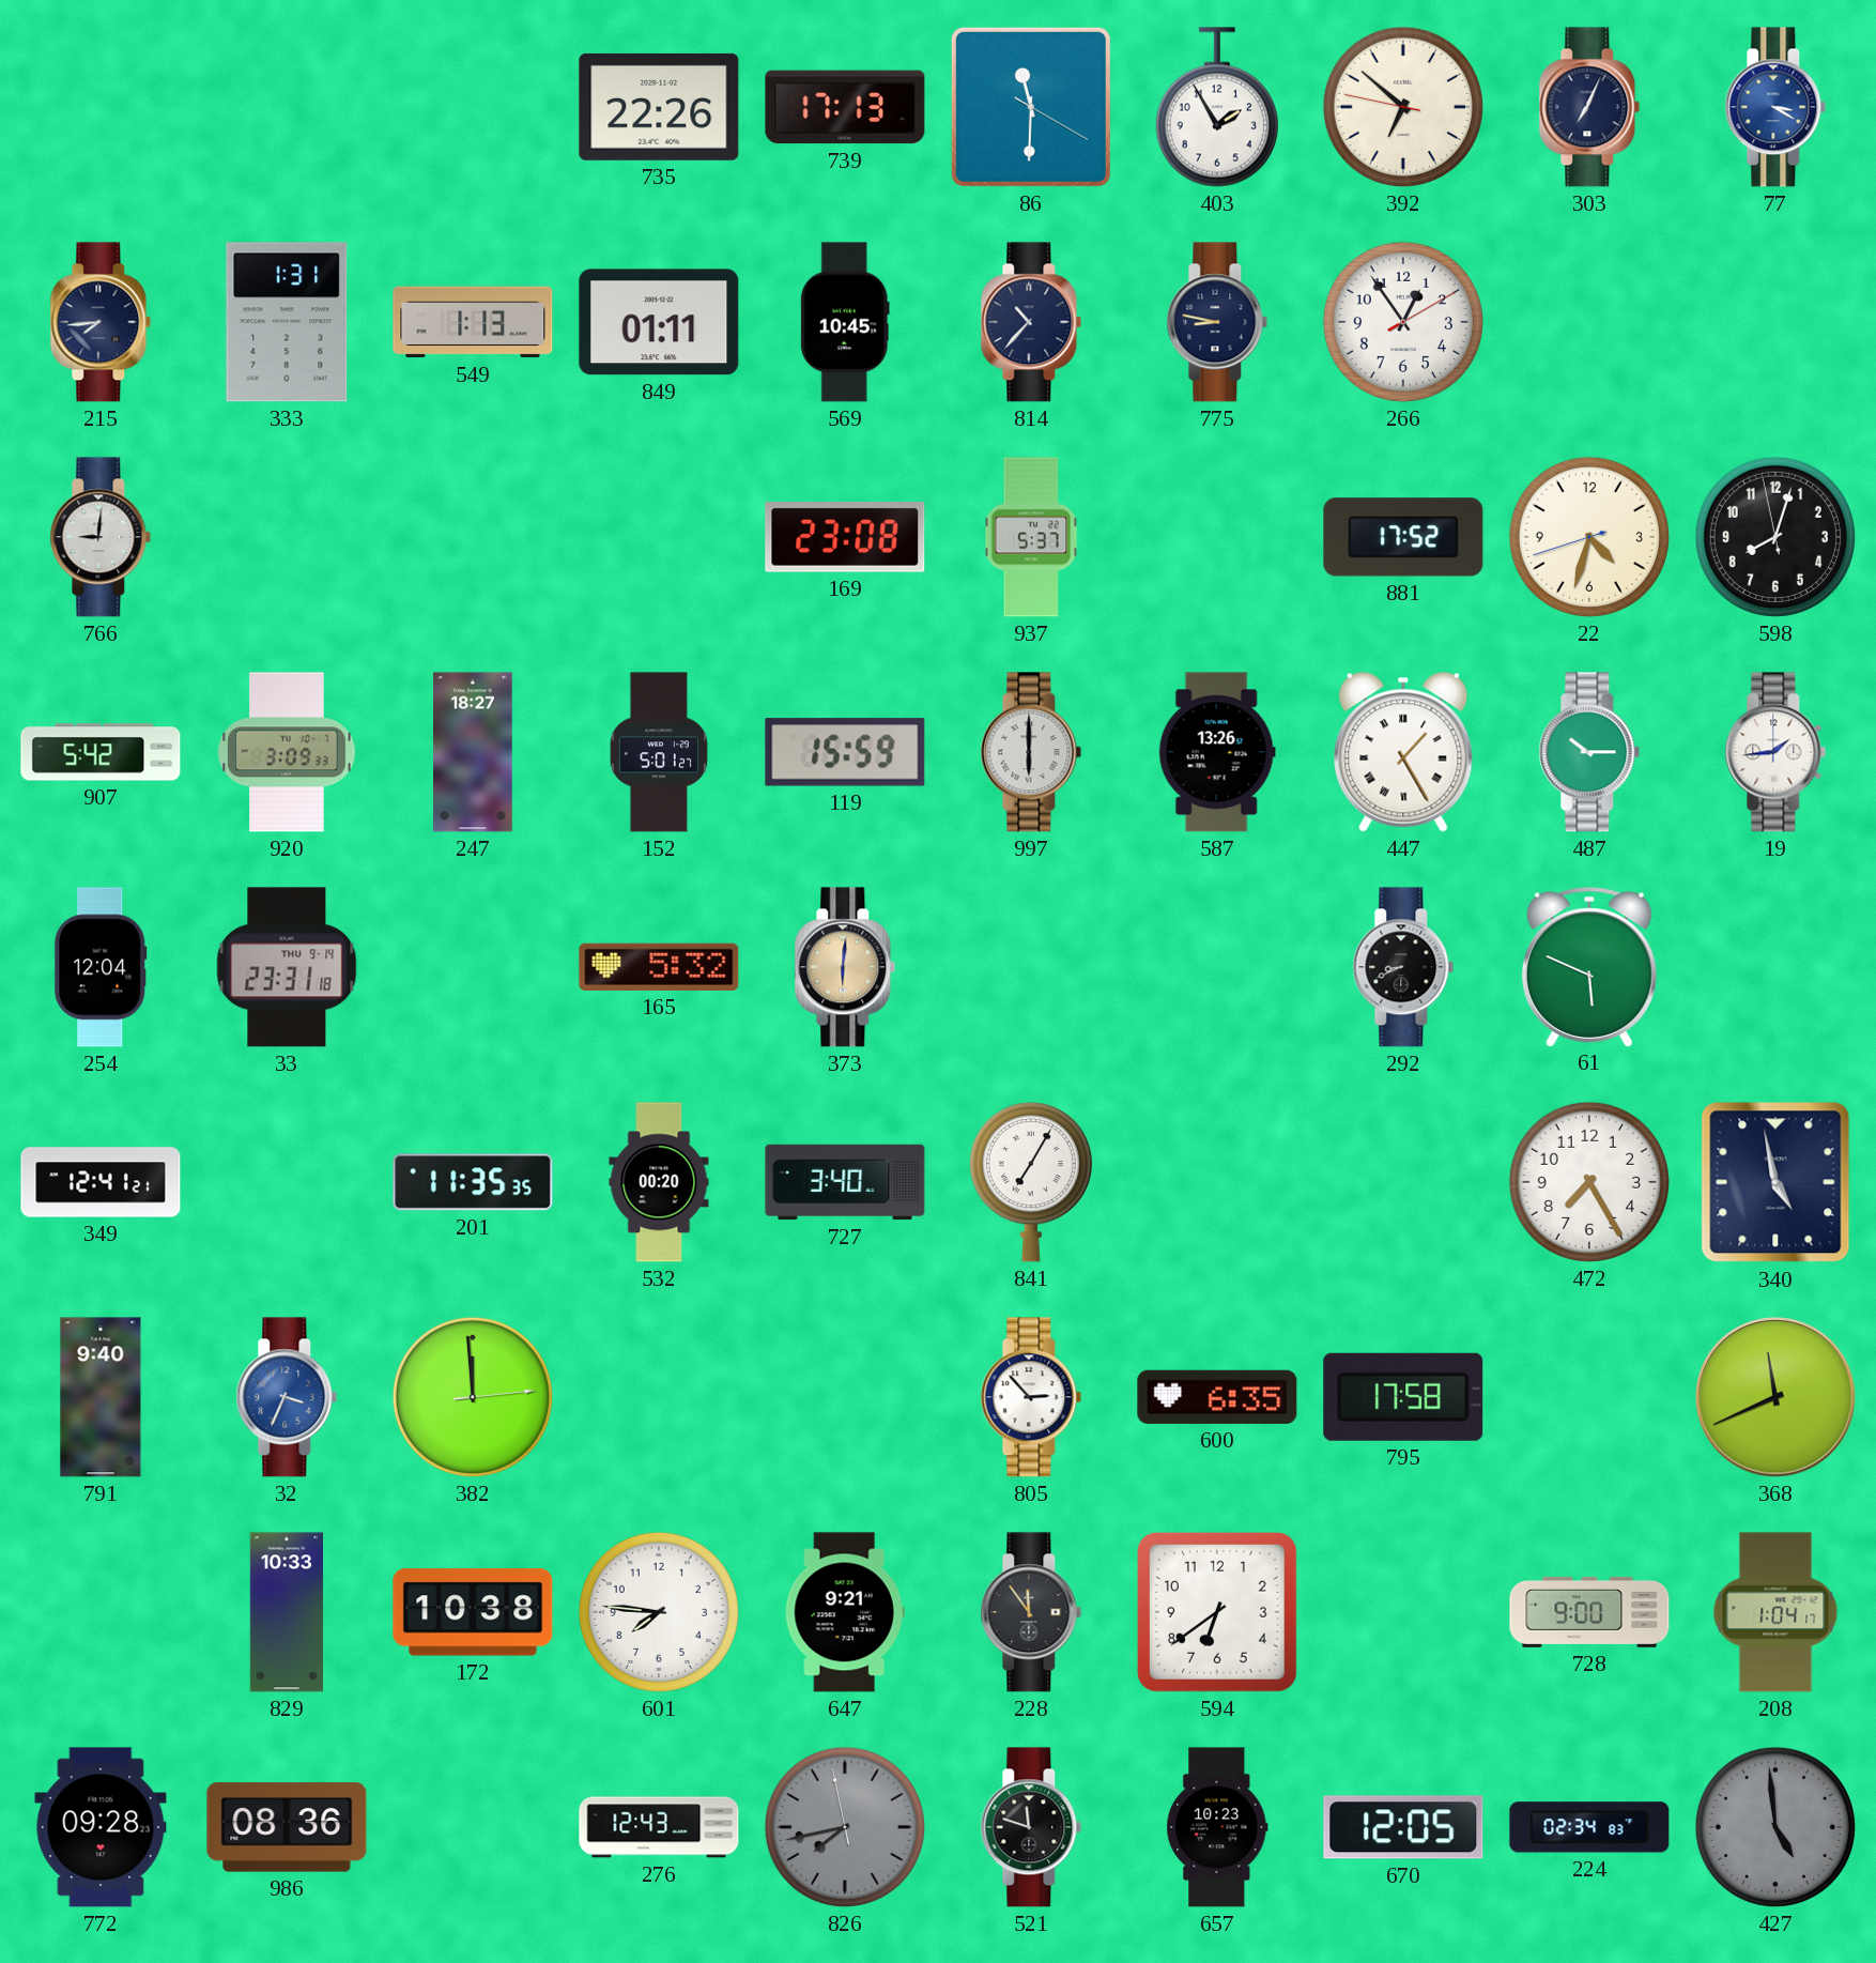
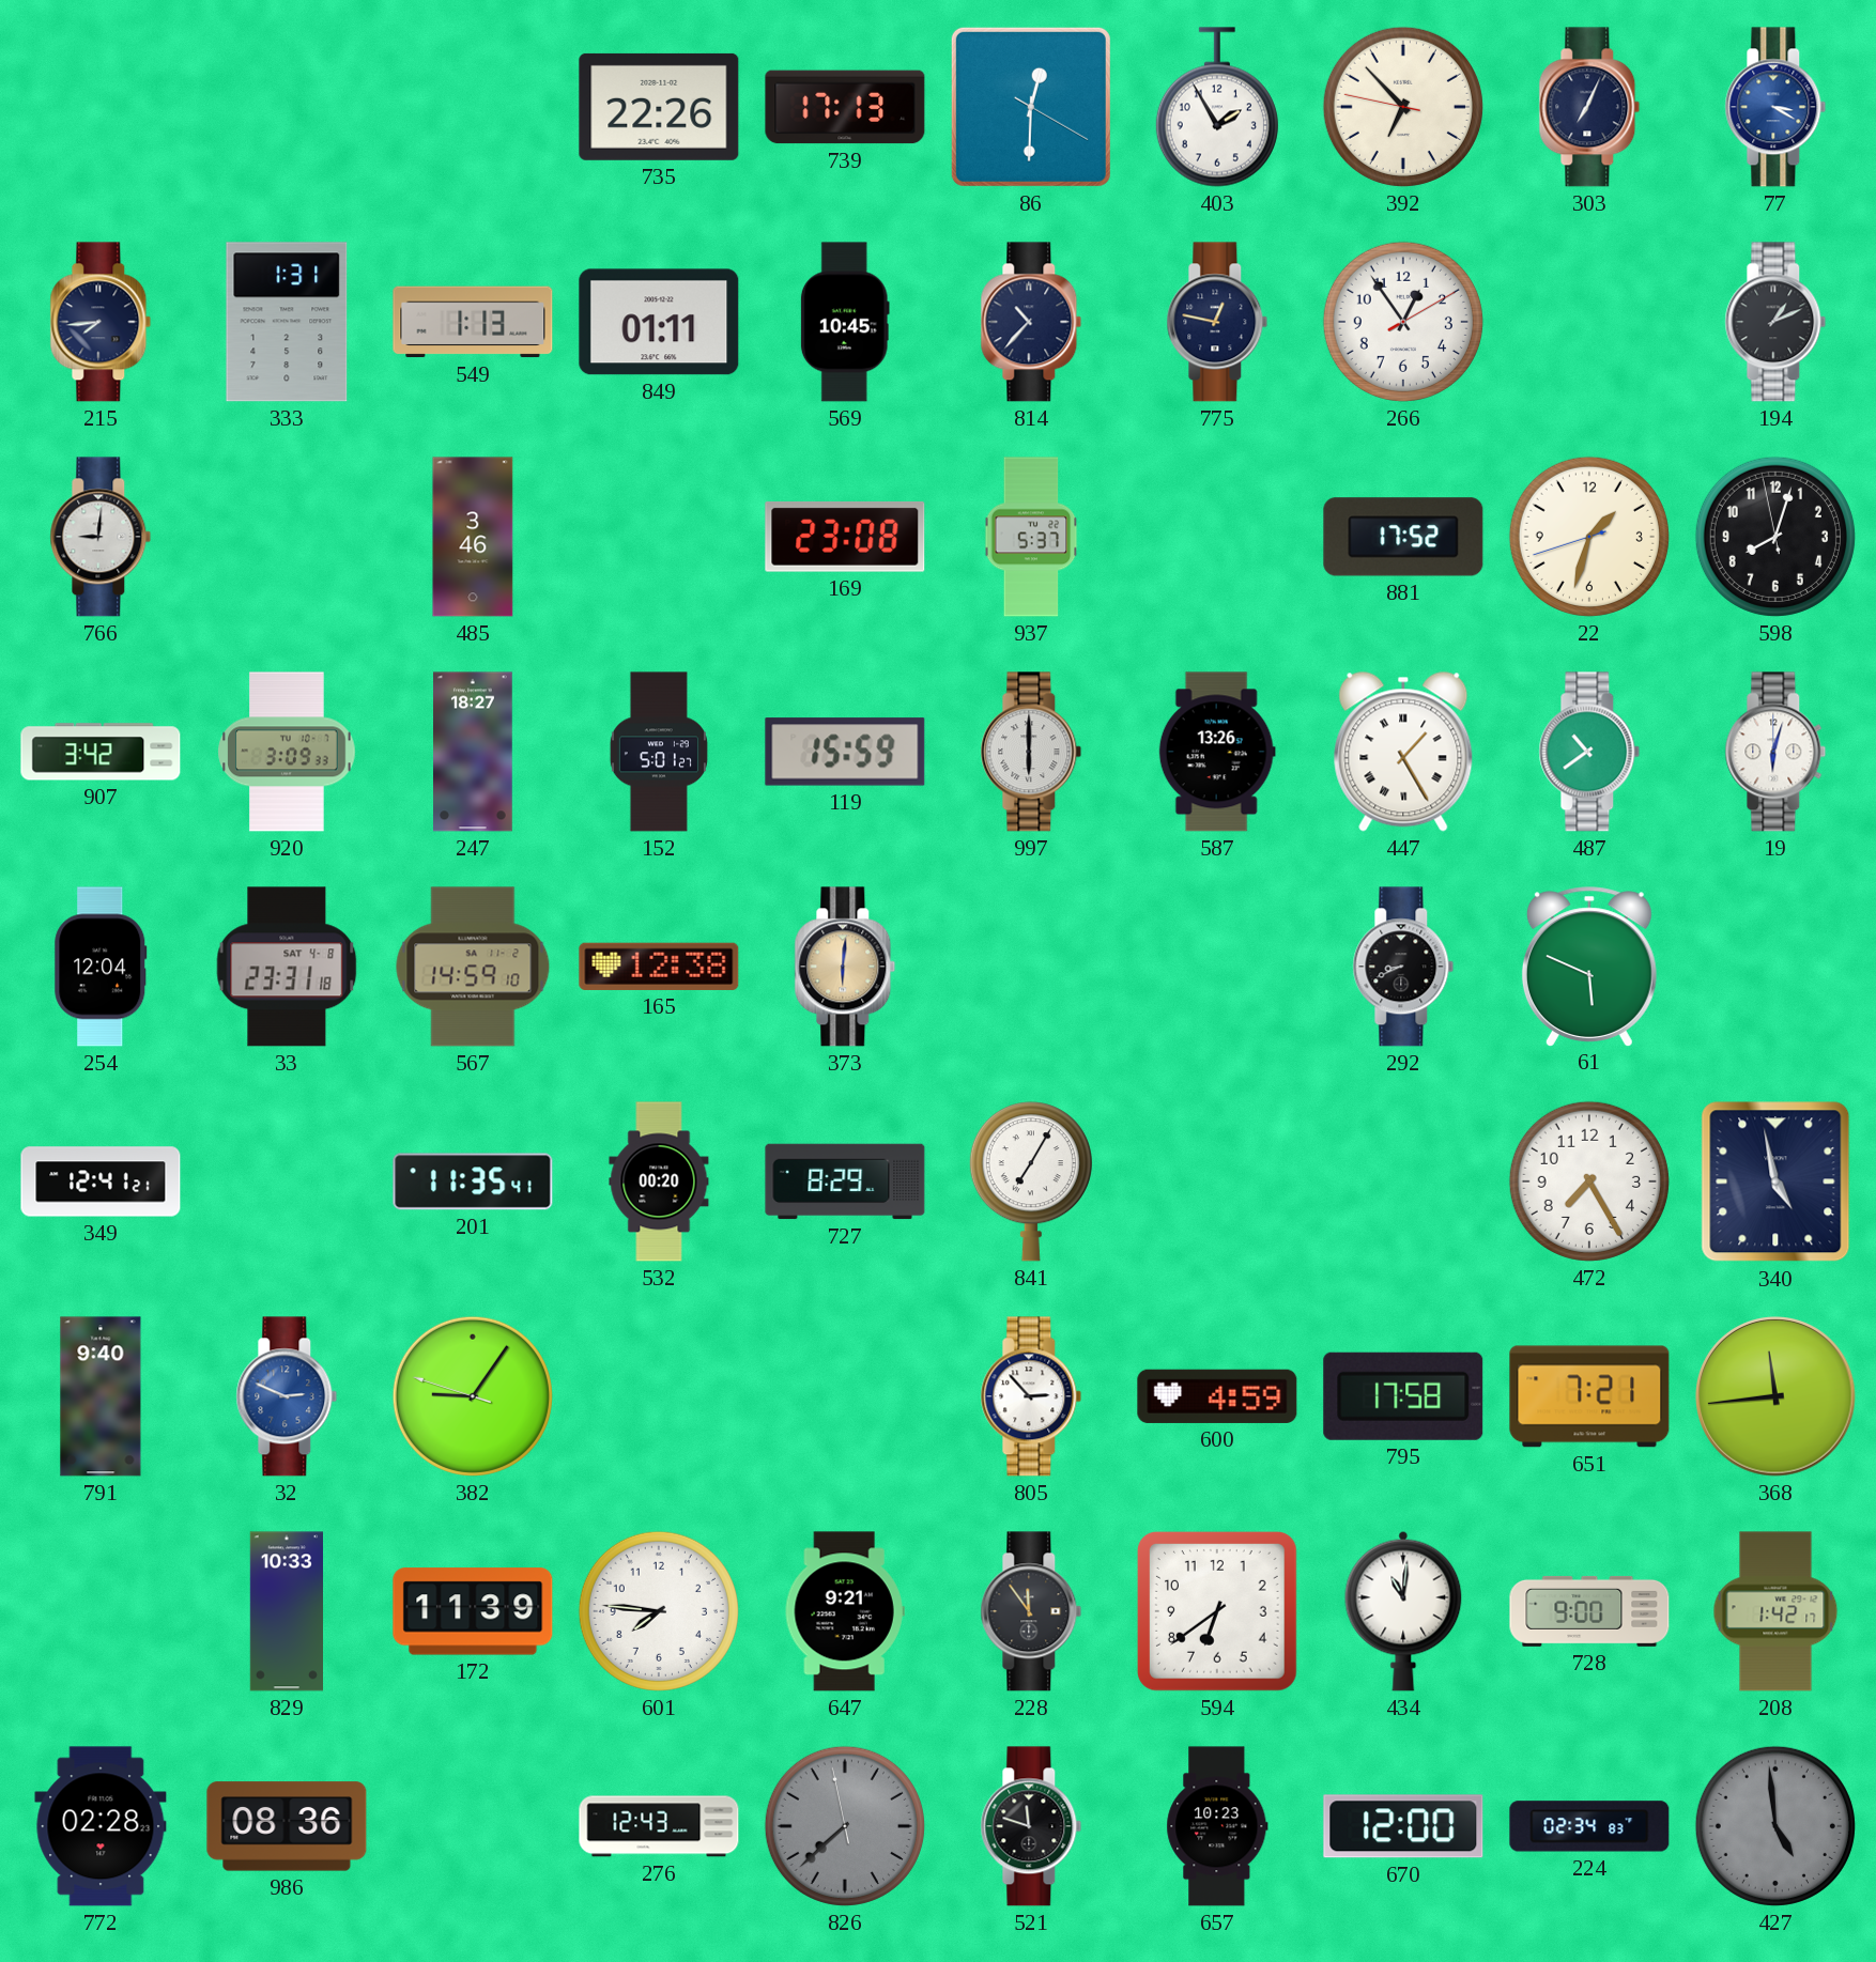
86: 11:30 -> 12:30
392: 6:51 -> 6:52
775: 8:47 -> 12:47
194: none -> 1:11
485: none -> 3:46
22: 4:32 -> 1:32
907: 5:42 -> 3:42
487: 10:15 -> 10:39
19: 1:44 -> 6:03
33 date: THU 9-14 -> SAT 4-8
567: none -> 14:59
165: 5:32 -> 12:38
201: 11:35:35 -> 11:35:41
727: 3:40 -> 8:29
32: 3:34 -> 2:49
382: 11:59 -> 9:05
600: 6:35 -> 4:59
651: none -> 7:21
368: 11:41 -> 11:44
172: 10:38 -> 11:39
434: none -> 11:01
208: 1:04 -> 1:42
772: 09:28 -> 02:28
826: 7:42 -> 7:37
670: 12:05 -> 12:00
